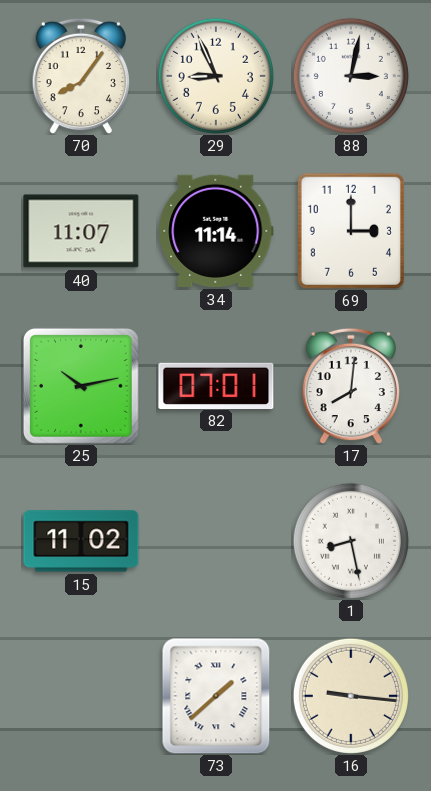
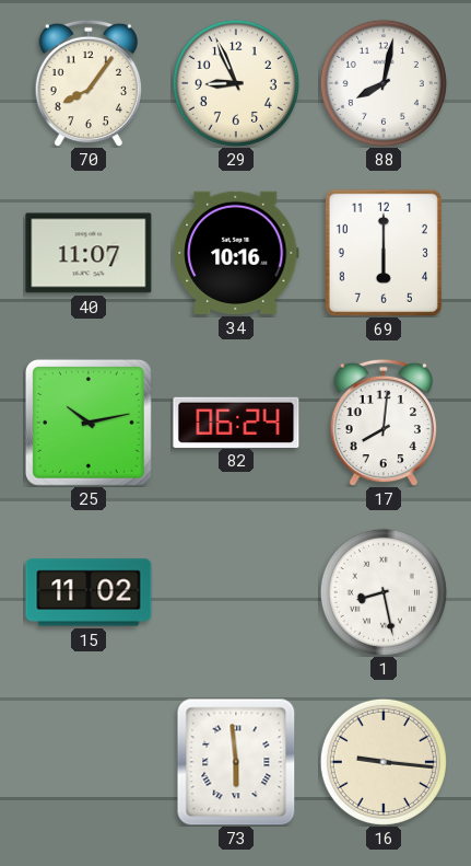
88: 3:02 -> 8:02
34: 11:14 -> 10:16
69: 3:00 -> 6:00
82: 07:01 -> 06:24
73: 1:38 -> 5:59
